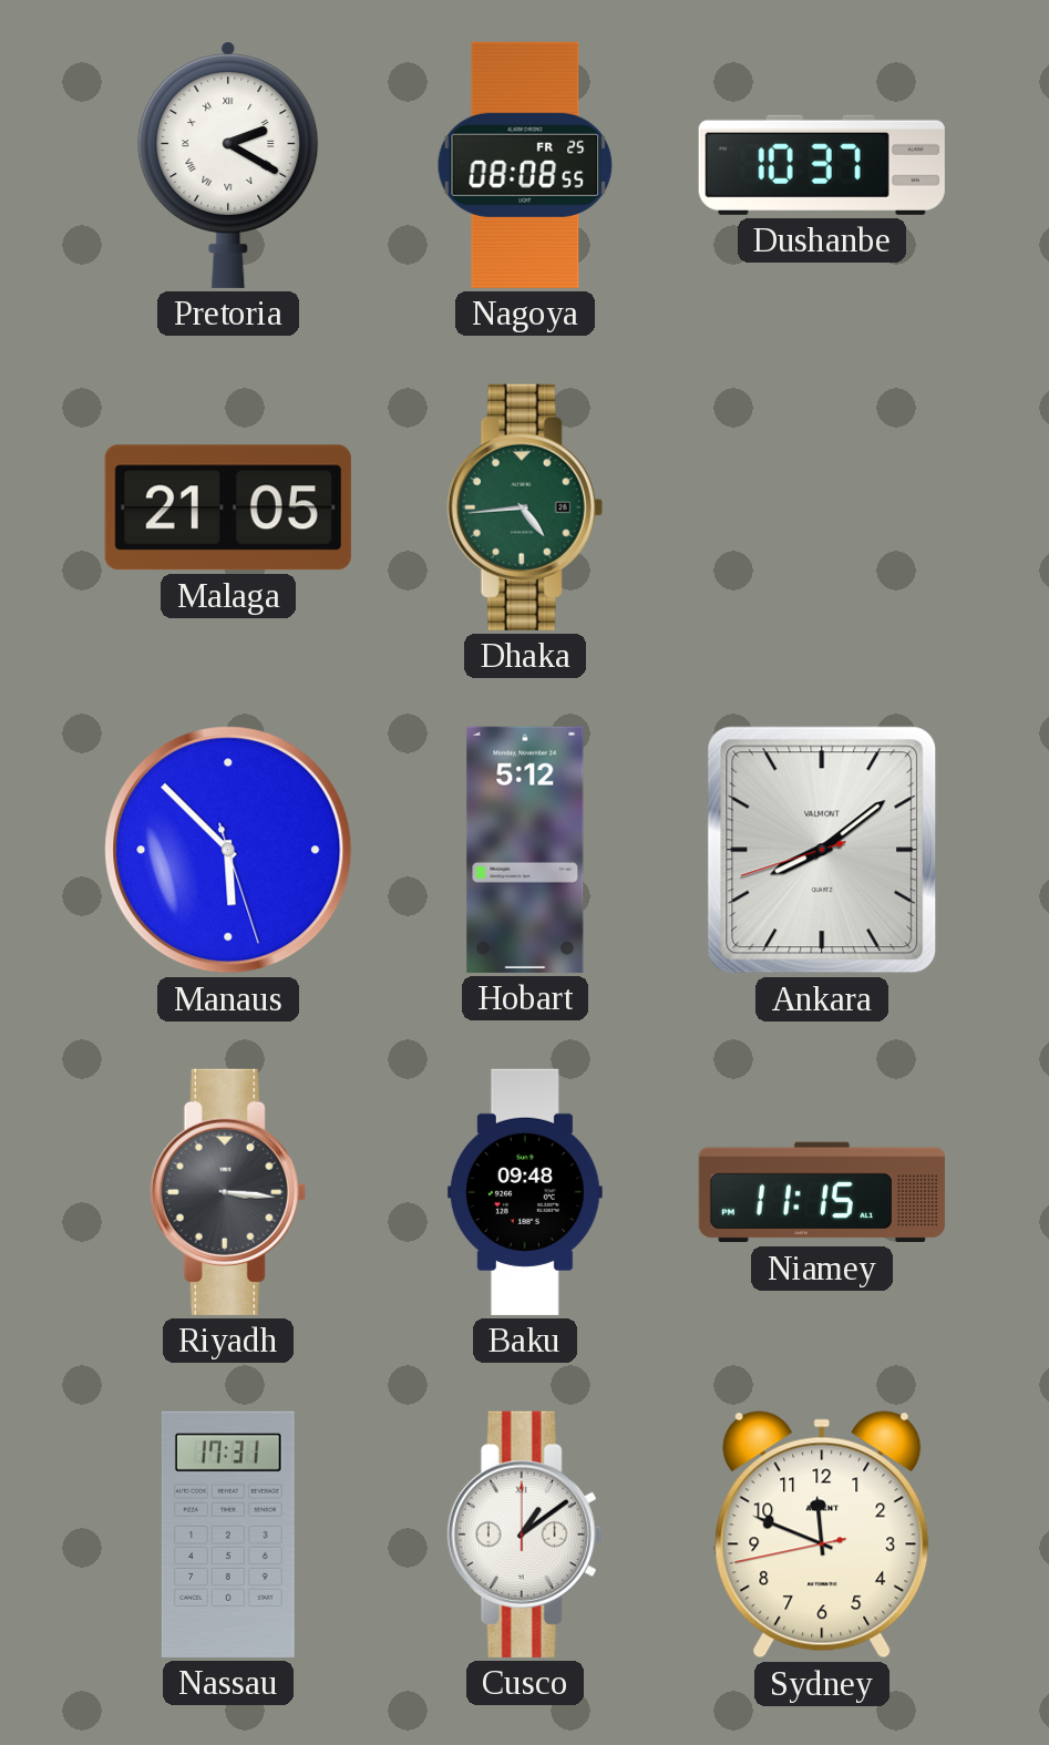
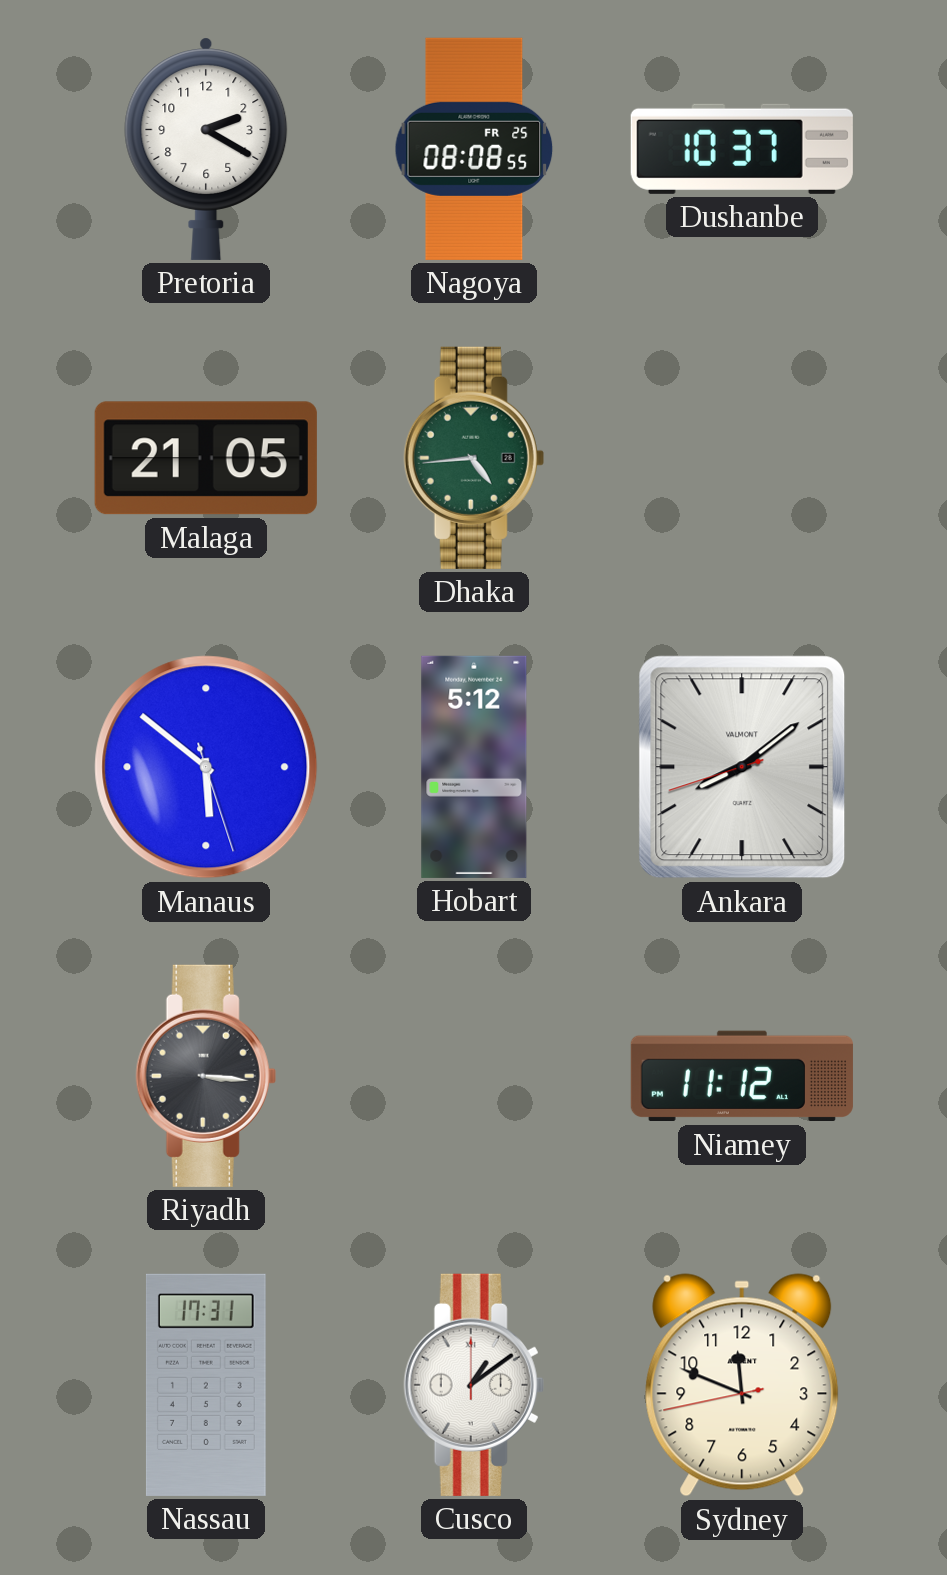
Pretoria numerals: Roman -> Arabic
Manaus: 5:52 -> 5:51
Baku: 09:48 -> none
Niamey: 11:15 -> 11:12
